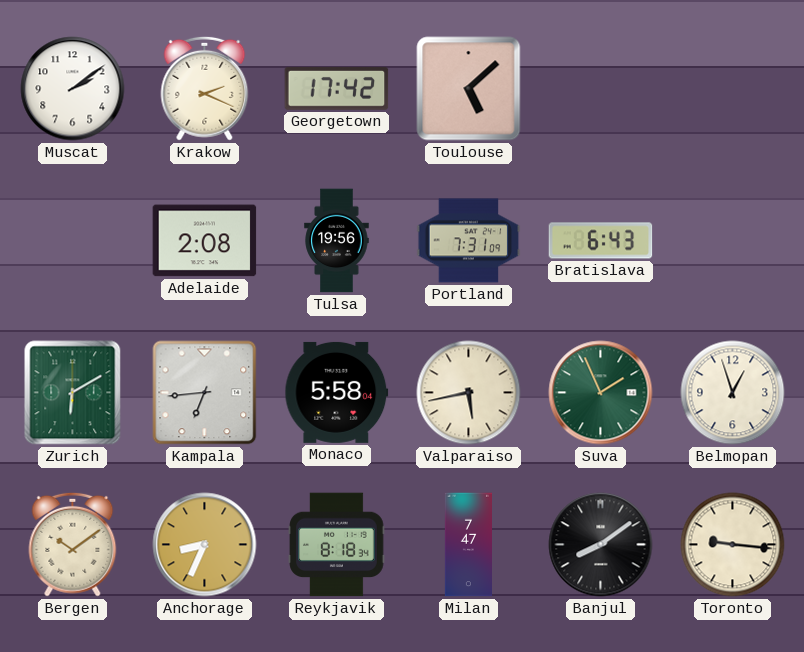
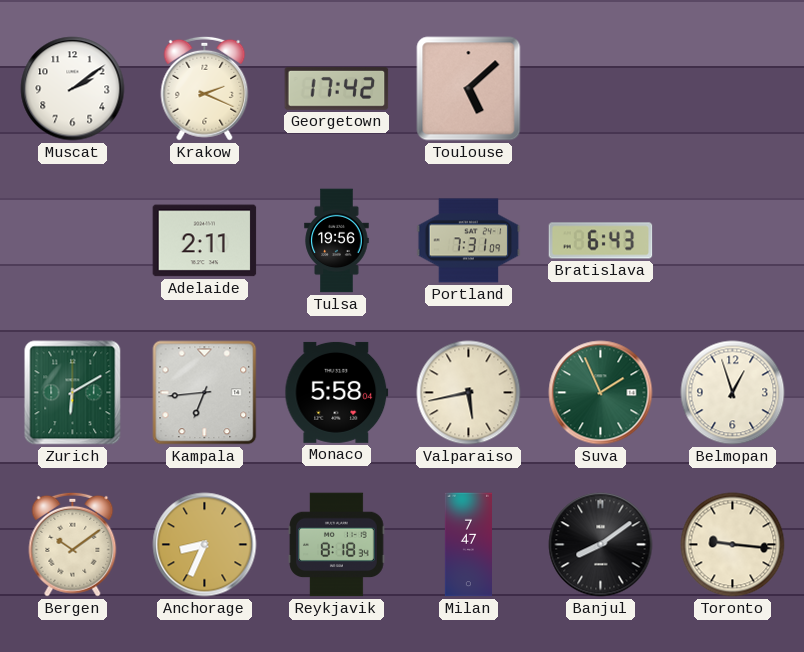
Adelaide: 2:08 -> 2:11
